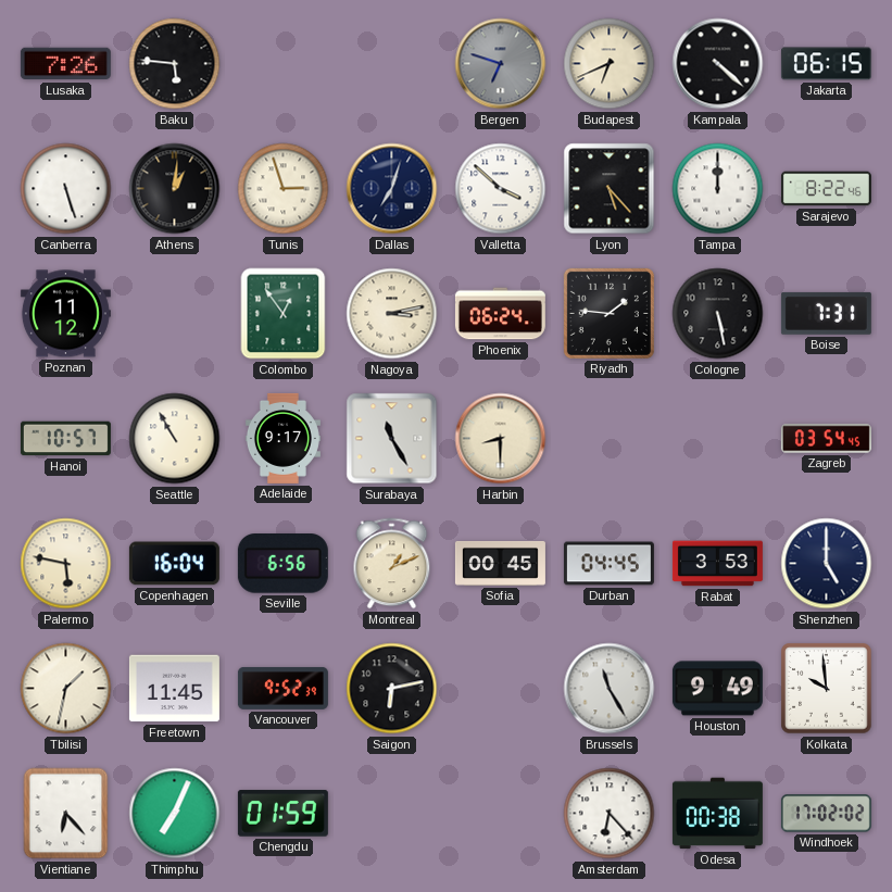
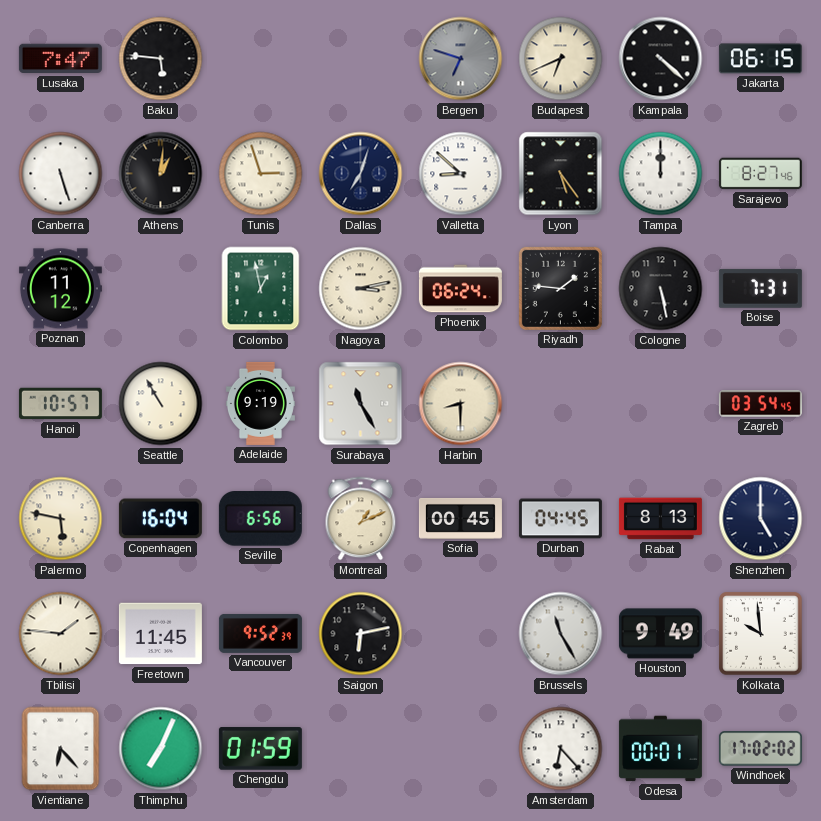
Lusaka: 7:26 -> 7:47
Valletta: 3:52 -> 8:52
Lyon: 5:23 -> 5:24
Sarajevo: 8:22 -> 8:27
Colombo: 12:54 -> 12:58
Adelaide: 9:17 -> 9:19
Rabat: 3:53 -> 8:13
Tbilisi: 1:32 -> 1:46
Odesa: 00:38 -> 00:01
